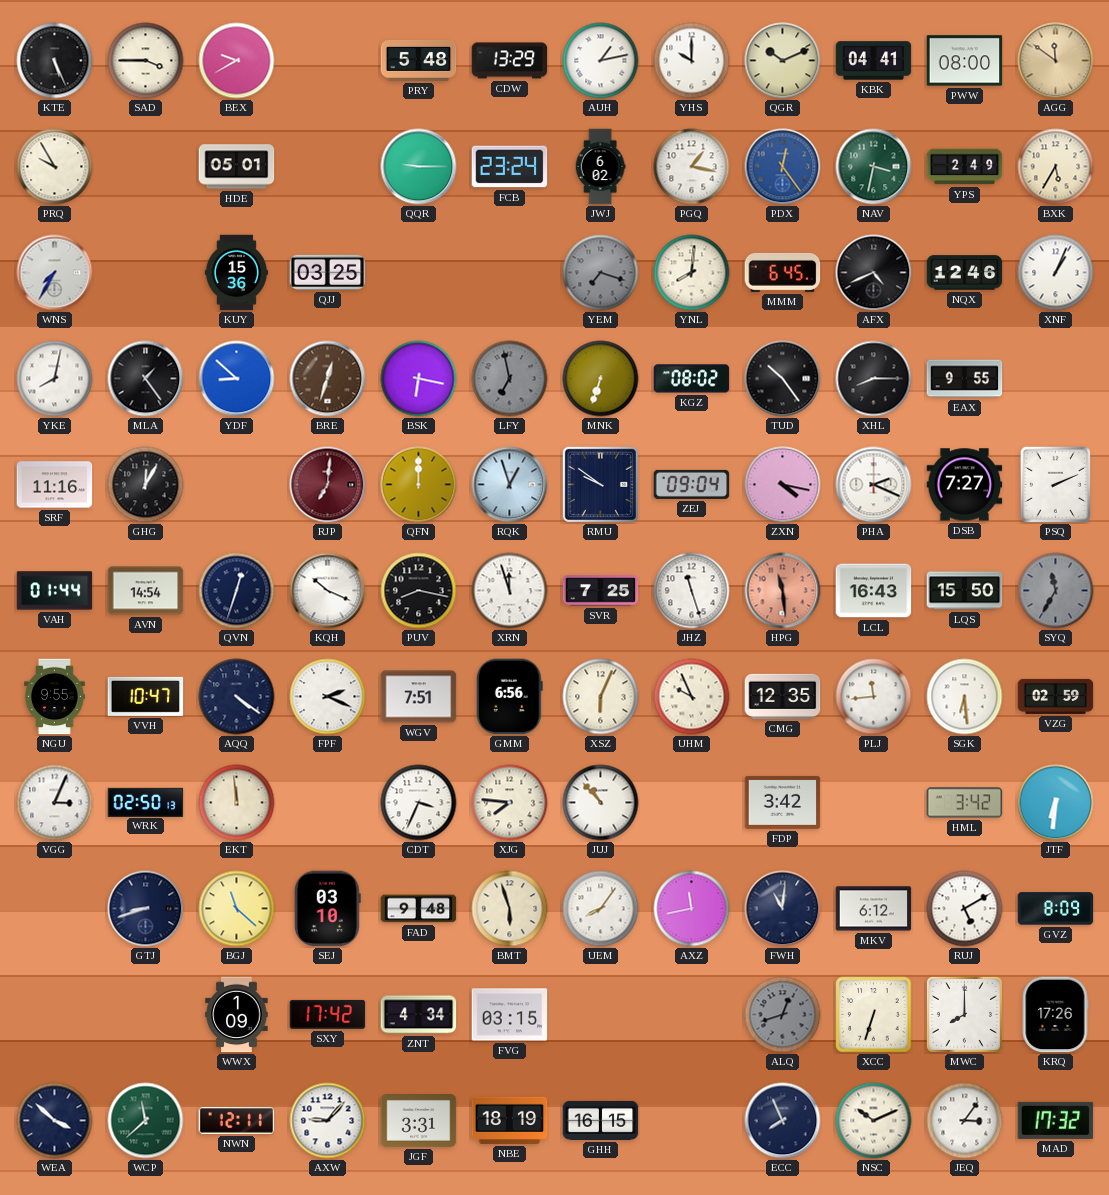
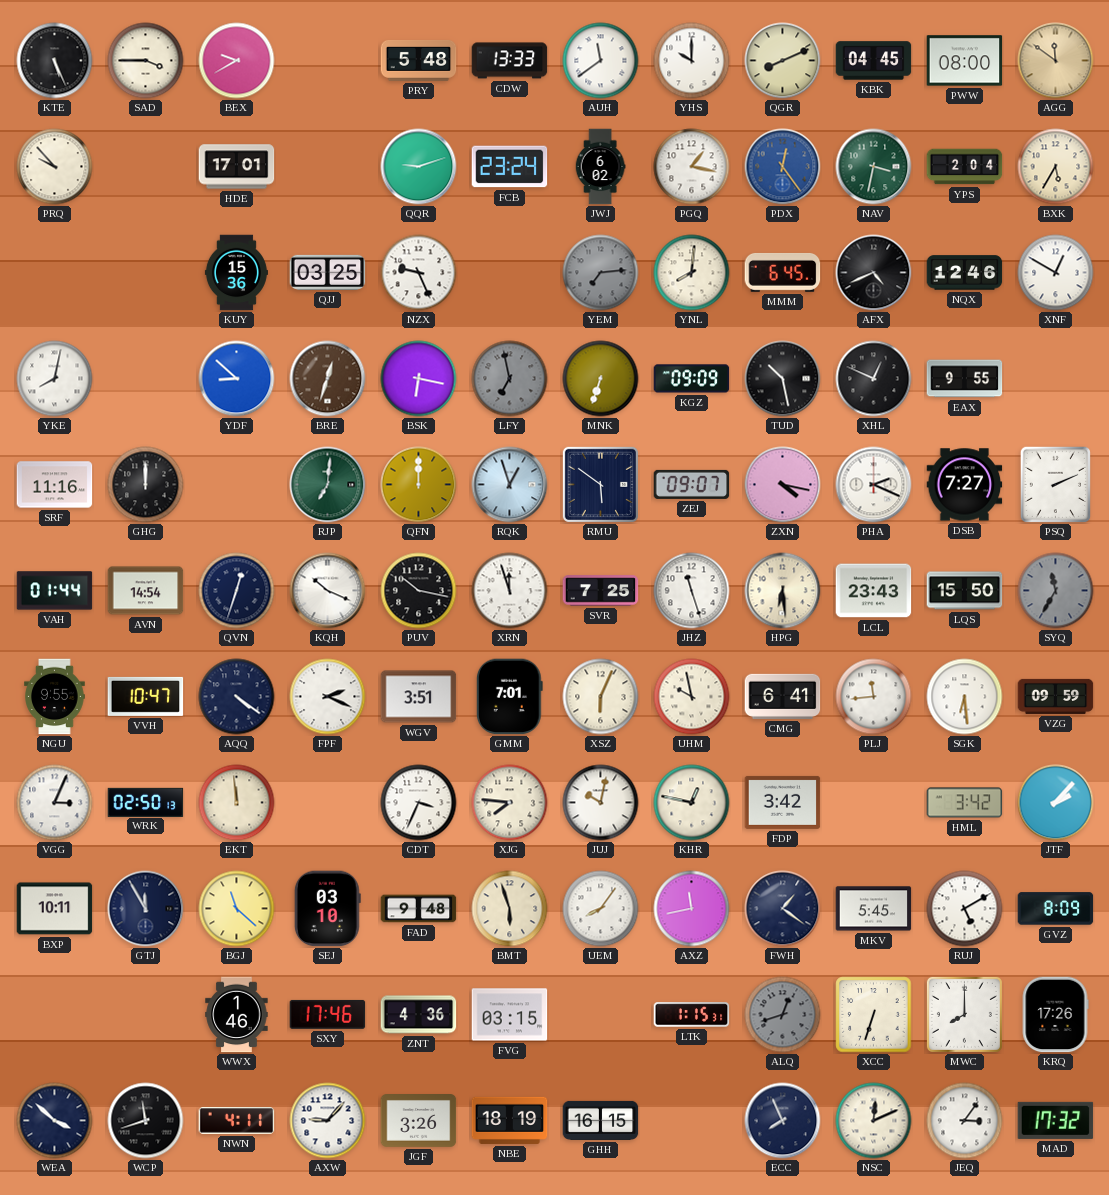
CDW: 13:29 -> 13:33
AUH: 1:13 -> 11:39
QGR: 10:11 -> 8:11
KBK: 04:41 -> 04:45
PRQ: 9:55 -> 9:53
HDE: 05:01 -> 17:01
QQR: 9:15 -> 9:12
YPS: 2:49 -> 2:04
WNS: 7:35 -> none
NZX: none -> 9:26
YEM: 7:18 -> 7:14
XNF: 1:04 -> 12:50
MLA: 1:24 -> none
KGZ: 08:02 -> 09:09
TUD: 10:24 -> 10:28
XHL: 8:15 -> 12:49
GHG: 12:05 -> 12:00
RJP dial: burgundy -> green
RMU: 9:51 -> 5:51
ZEJ: 09:04 -> 09:07
PUV: 8:17 -> 10:17
HPG: 11:29 -> 6:29
HPG dial: salmon -> cream
LCL: 16:43 -> 23:43
WGV: 7:51 -> 3:51
GMM: 6:56 -> 7:01
UHM: 9:56 -> 9:58
CMG: 12:35 -> 6:41
VZG: 02:59 -> 09:59
JUJ: 10:53 -> 10:02
KHR: none -> 12:47
JTF: 6:31 -> 2:07
BXP: none -> 10:11
GTJ: 8:42 -> 11:55
FWH: 11:01 -> 1:21
MKV: 6:12 -> 5:45
WWX: 1:09 -> 1:46
SXY: 17:42 -> 17:46
ZNT: 4:34 -> 4:36
LTK: none -> 1:15
WCP: 11:38 -> 11:42
WCP dial: green -> black
NWN: 12:11 -> 4:11
JGF: 3:31 -> 3:26
NSC: 10:11 -> 12:11
